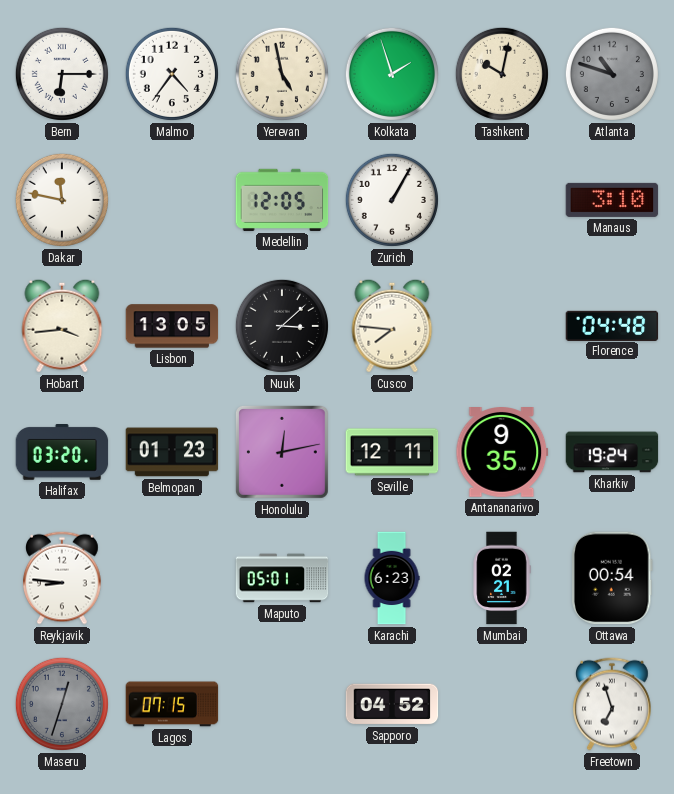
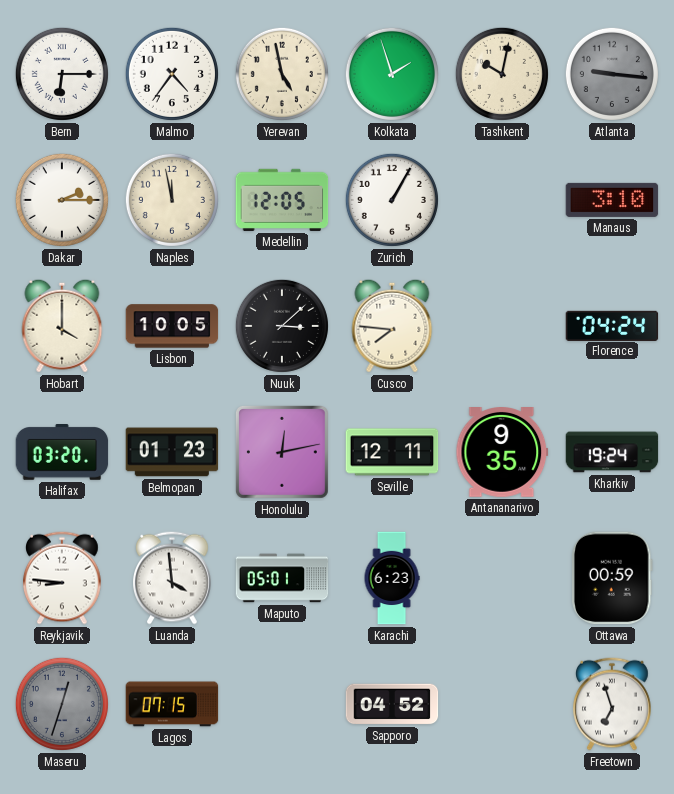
Atlanta: 10:48 -> 9:16
Dakar: 11:47 -> 2:15
Naples: none -> 11:58
Hobart: 3:44 -> 4:00
Lisbon: 13:05 -> 10:05
Florence: 04:48 -> 04:24
Luanda: none -> 3:59
Mumbai: 02:21 -> none
Ottawa: 00:54 -> 00:59
